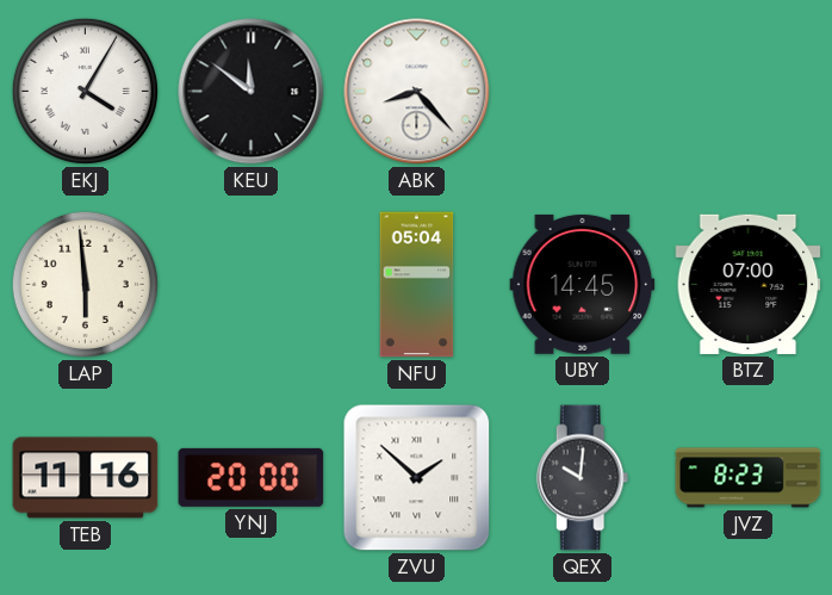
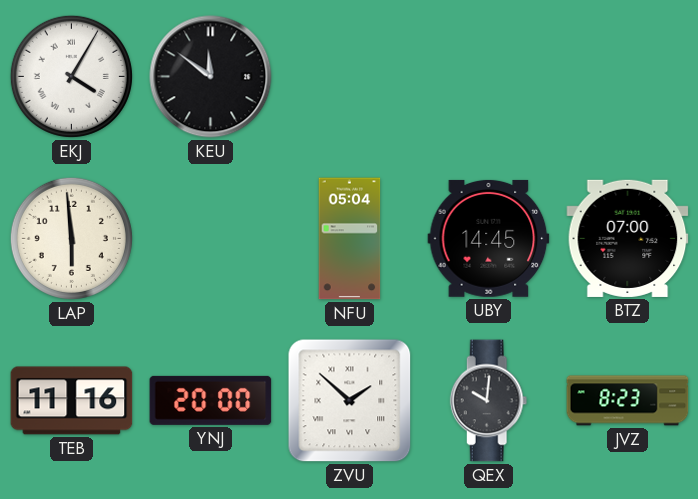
ABK: 8:23 -> none
